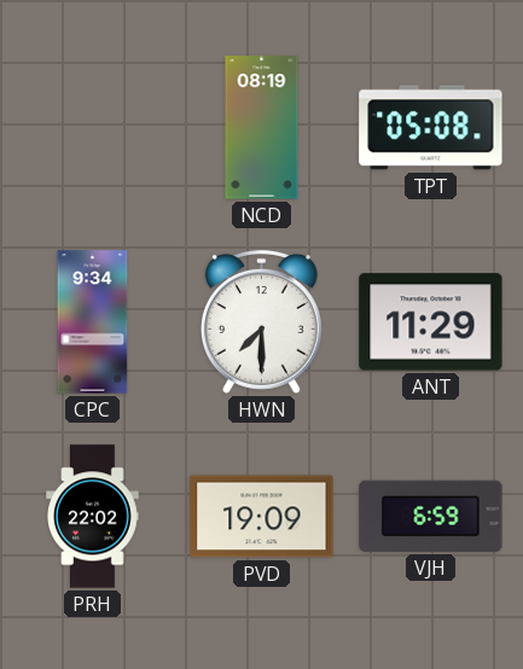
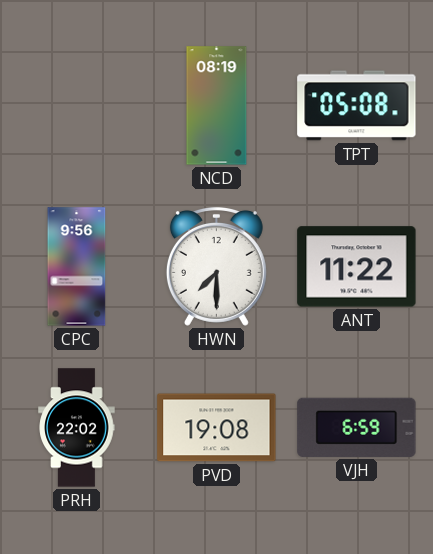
CPC: 9:34 -> 9:56
ANT: 11:29 -> 11:22
PVD: 19:09 -> 19:08
